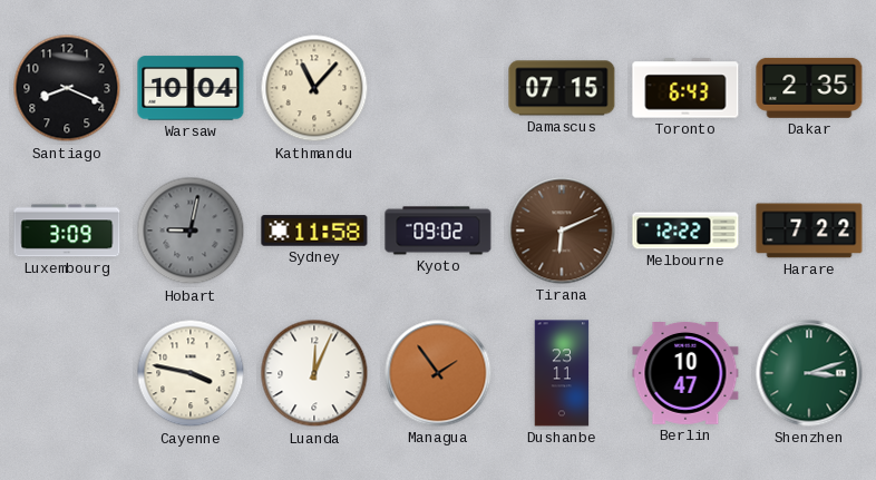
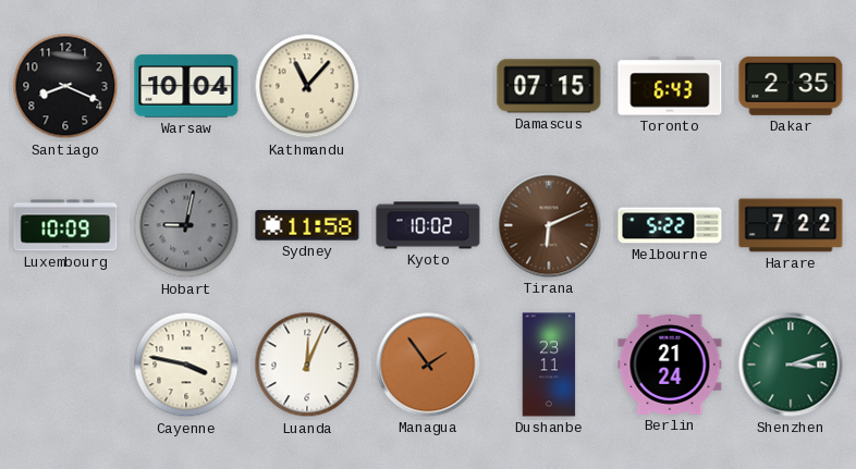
Luxembourg: 3:09 -> 10:09
Kyoto: 09:02 -> 10:02
Melbourne: 12:22 -> 5:22
Berlin: 10:47 -> 21:24
